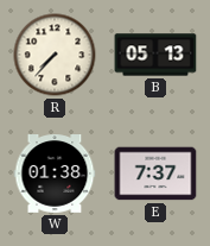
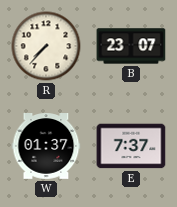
B: 05:13 -> 23:07
W: 01:38 -> 01:37
